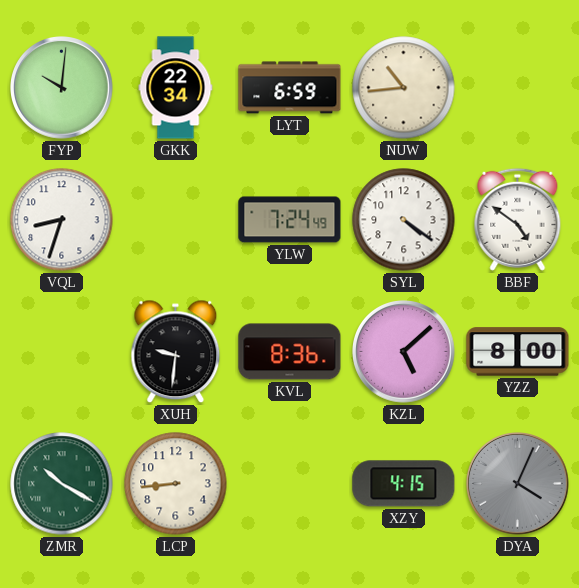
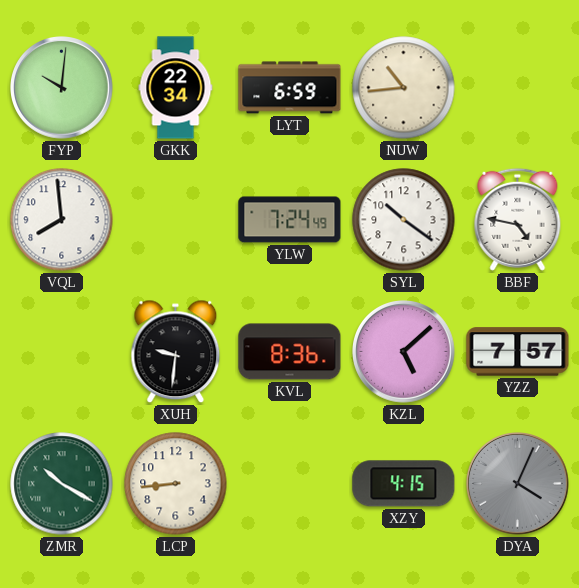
VQL: 8:33 -> 7:59
SYL: 4:21 -> 10:21
BBF: 4:51 -> 4:47
YZZ: 8:00 -> 7:57
